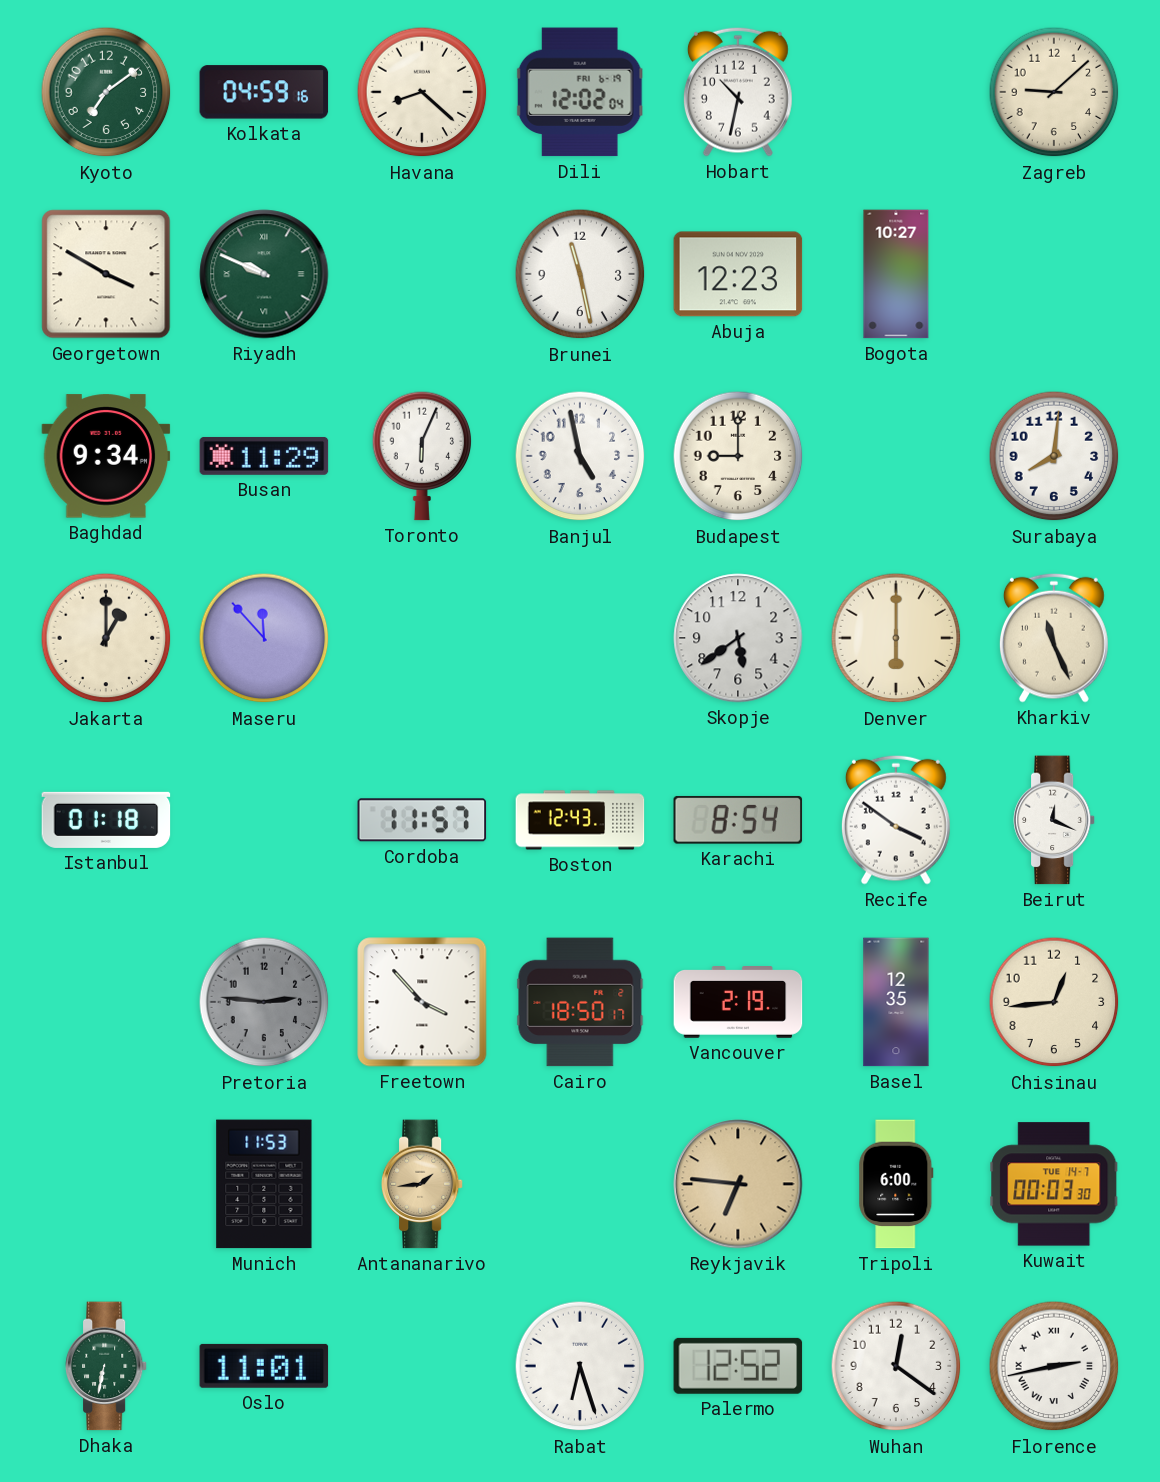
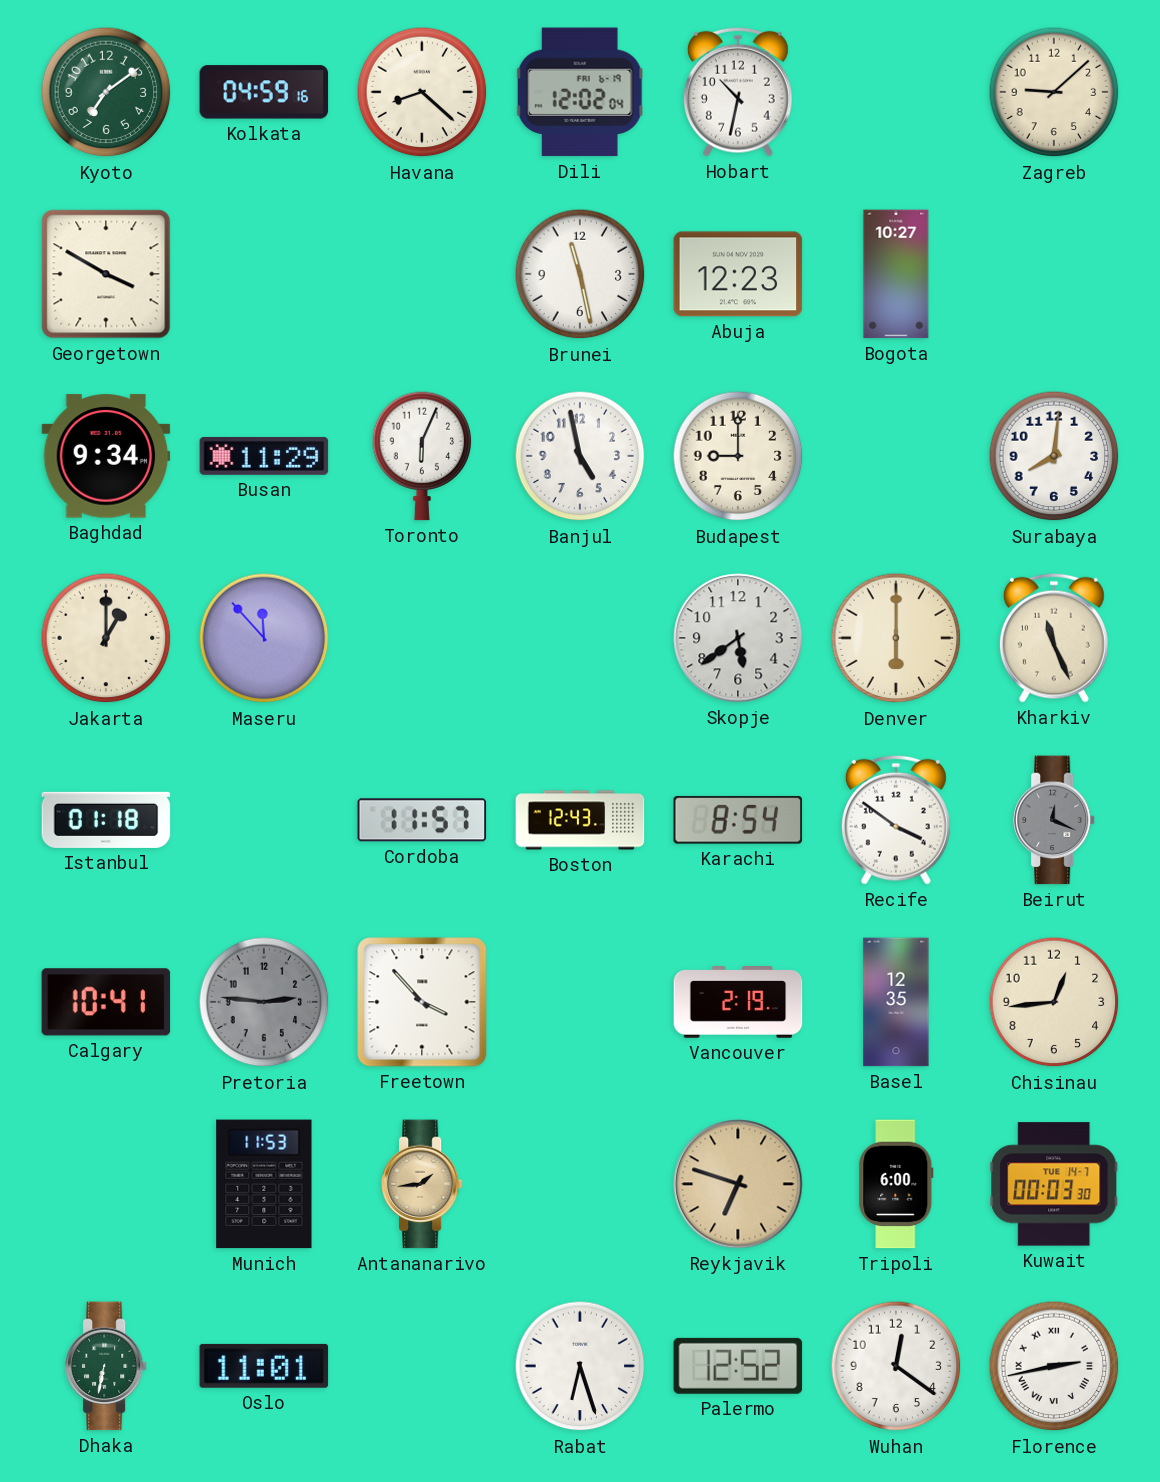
Riyadh: 9:49 -> none
Beirut dial: white -> grey
Calgary: none -> 10:41
Cairo: 18:50 -> none
Reykjavik: 6:46 -> 6:48
